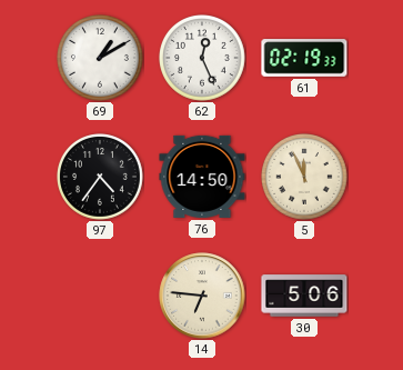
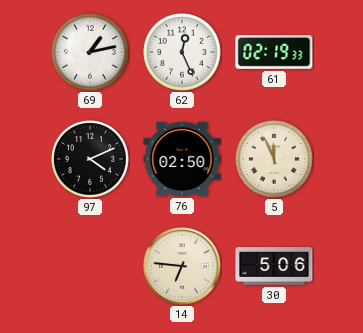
69: 1:10 -> 1:13
97: 4:36 -> 4:11
76: 14:50 -> 02:50
